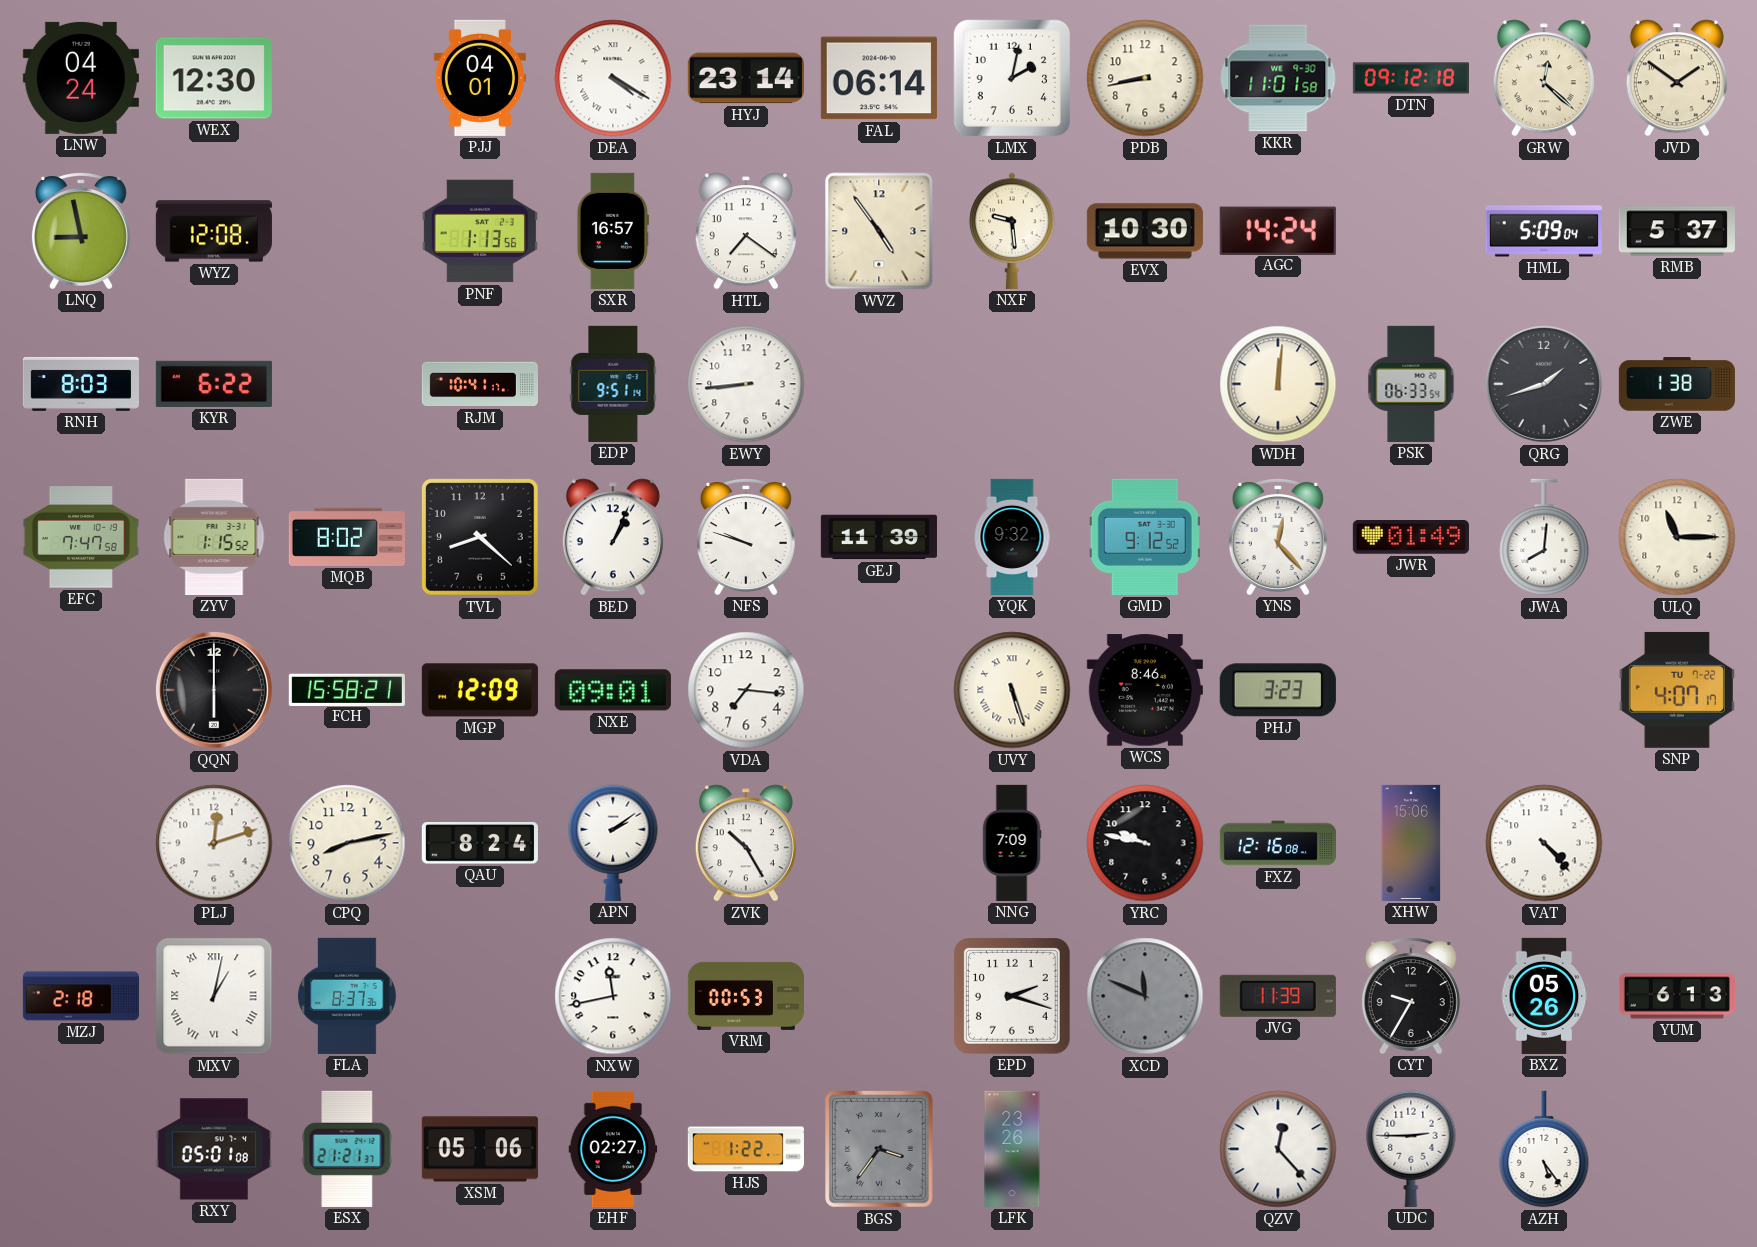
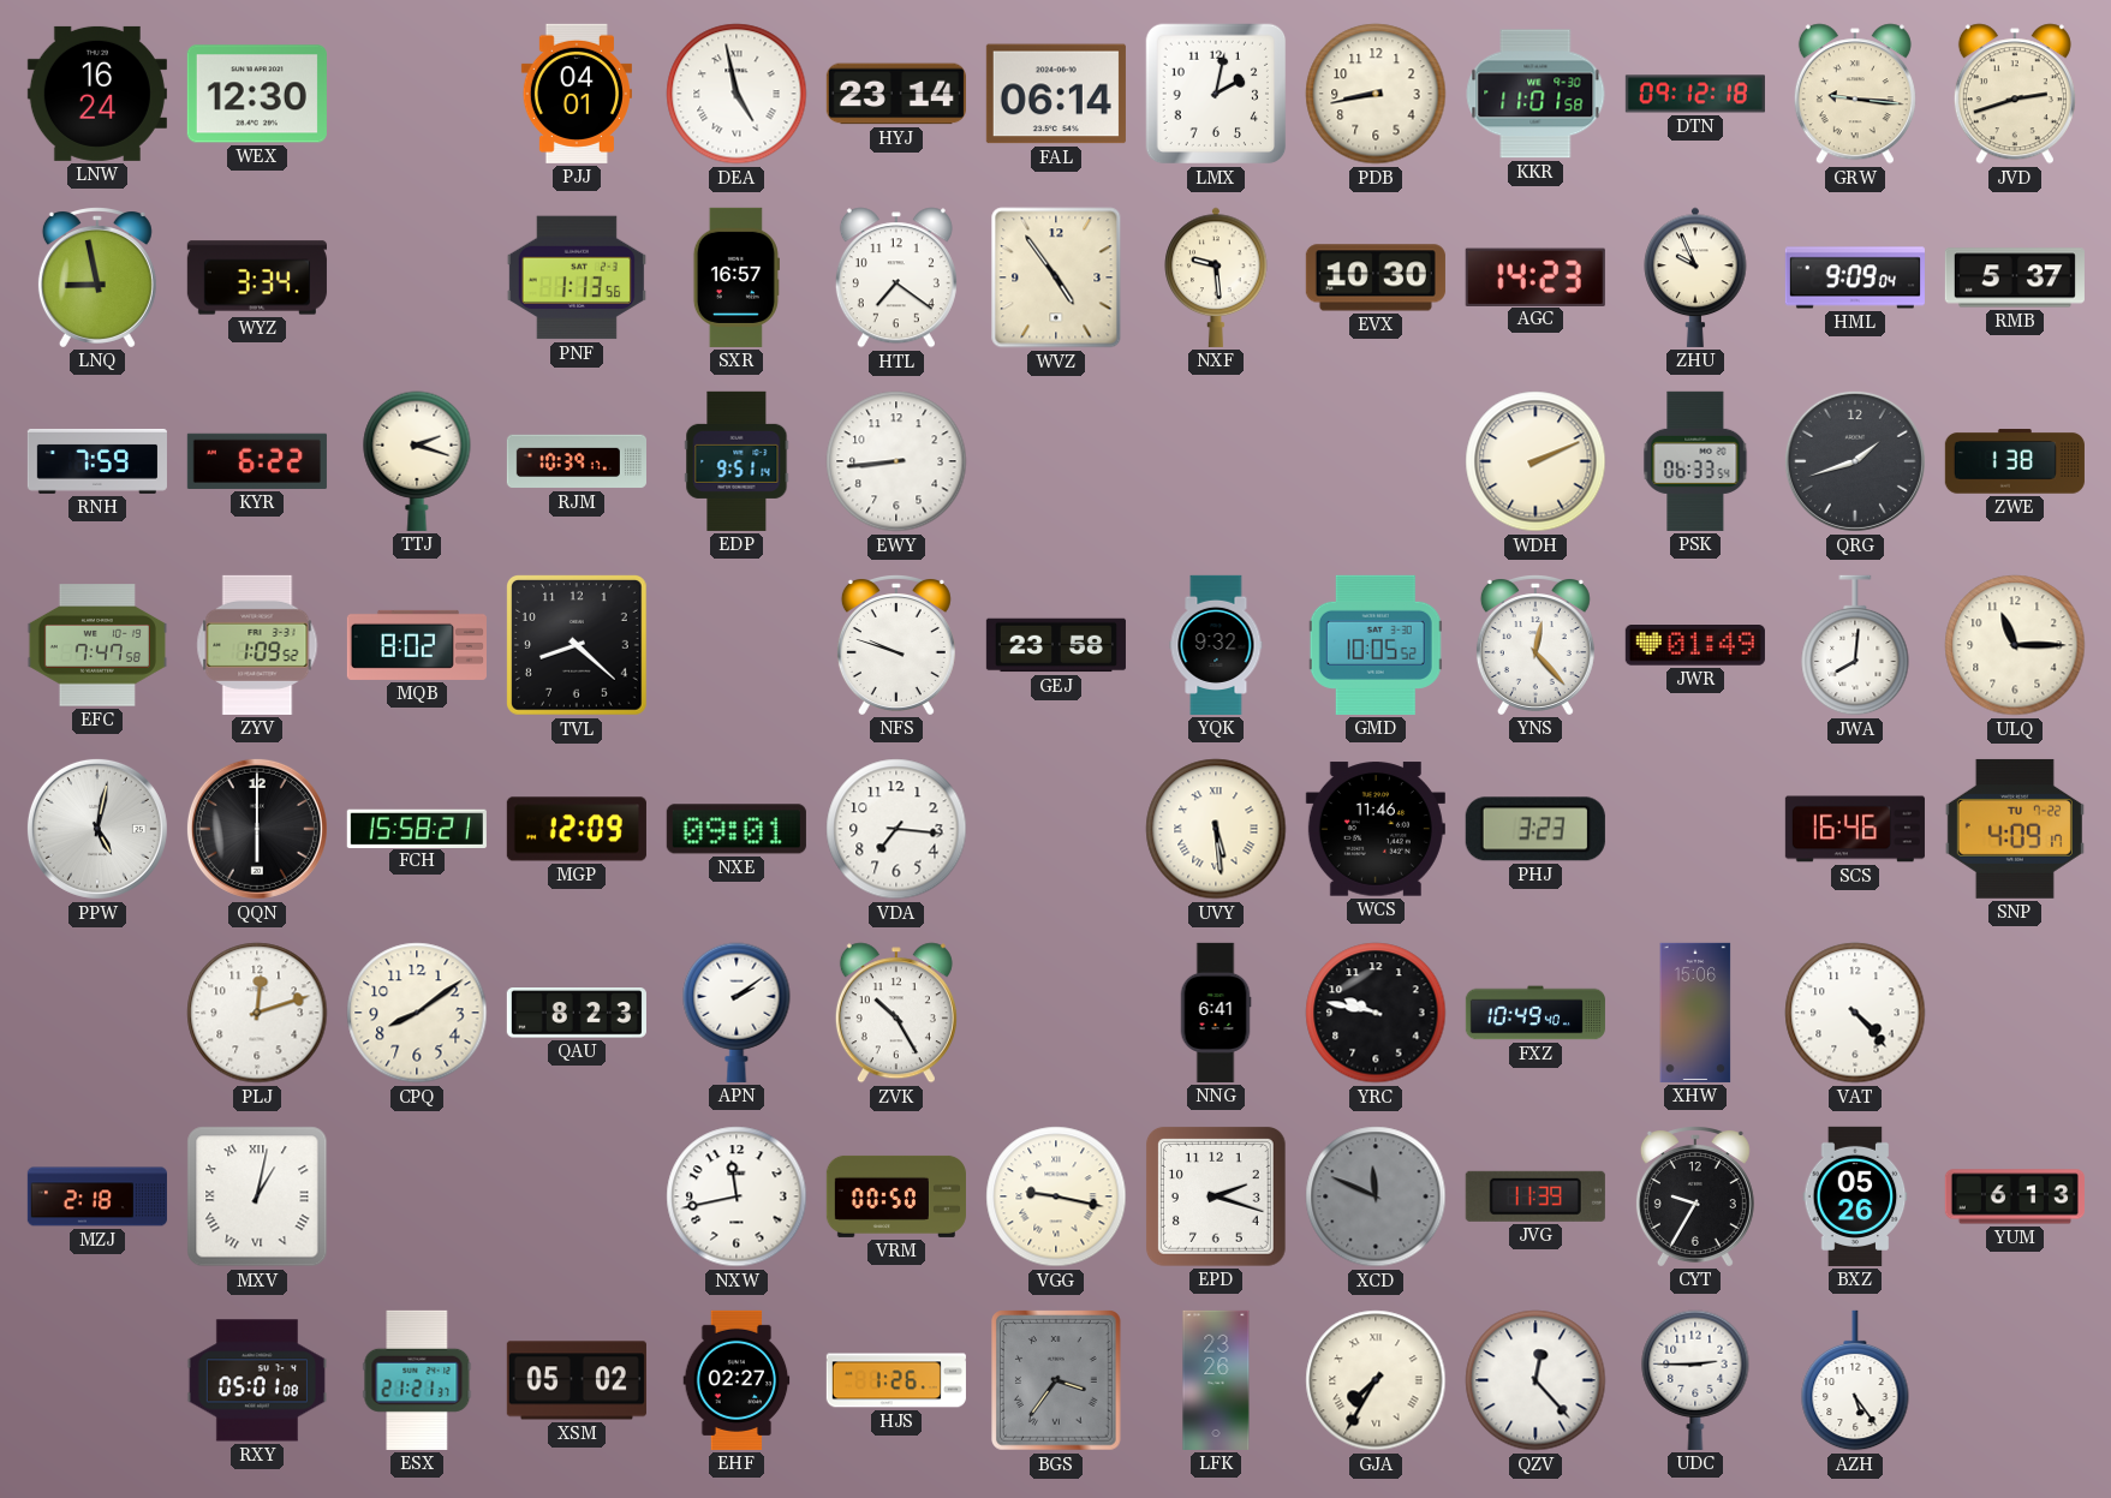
LNW: 04:24 -> 16:24
DEA: 4:20 -> 4:58
GRW: 12:22 -> 9:16
JVD: 1:51 -> 2:42
WYZ: 12:08 -> 3:34
AGC: 14:24 -> 14:23
ZHU: none -> 9:56
HML: 5:09 -> 9:09
RNH: 8:03 -> 7:59
TTJ: none -> 2:18
RJM: 10:41 -> 10:39
WDH: 12:01 -> 2:11
ZYV: 1:15 -> 1:09
BED: 1:04 -> none
GEJ: 11:39 -> 23:58
GMD: 9:12 -> 10:05
PPW: none -> 5:02
UVY: 5:27 -> 5:29
WCS: 8:46 -> 11:46
SCS: none -> 16:46
SNP: 4:07 -> 4:09
CPQ: 8:13 -> 8:09
QAU: 8:24 -> 8:23
NNG: 7:09 -> 6:41
FXZ: 12:16 -> 10:49
FLA: 8:37 -> none
VRM: 00:53 -> 00:50
VGG: none -> 9:17
XSM: 05:06 -> 05:02
HJS: 1:22 -> 1:26
GJA: none -> 7:35
